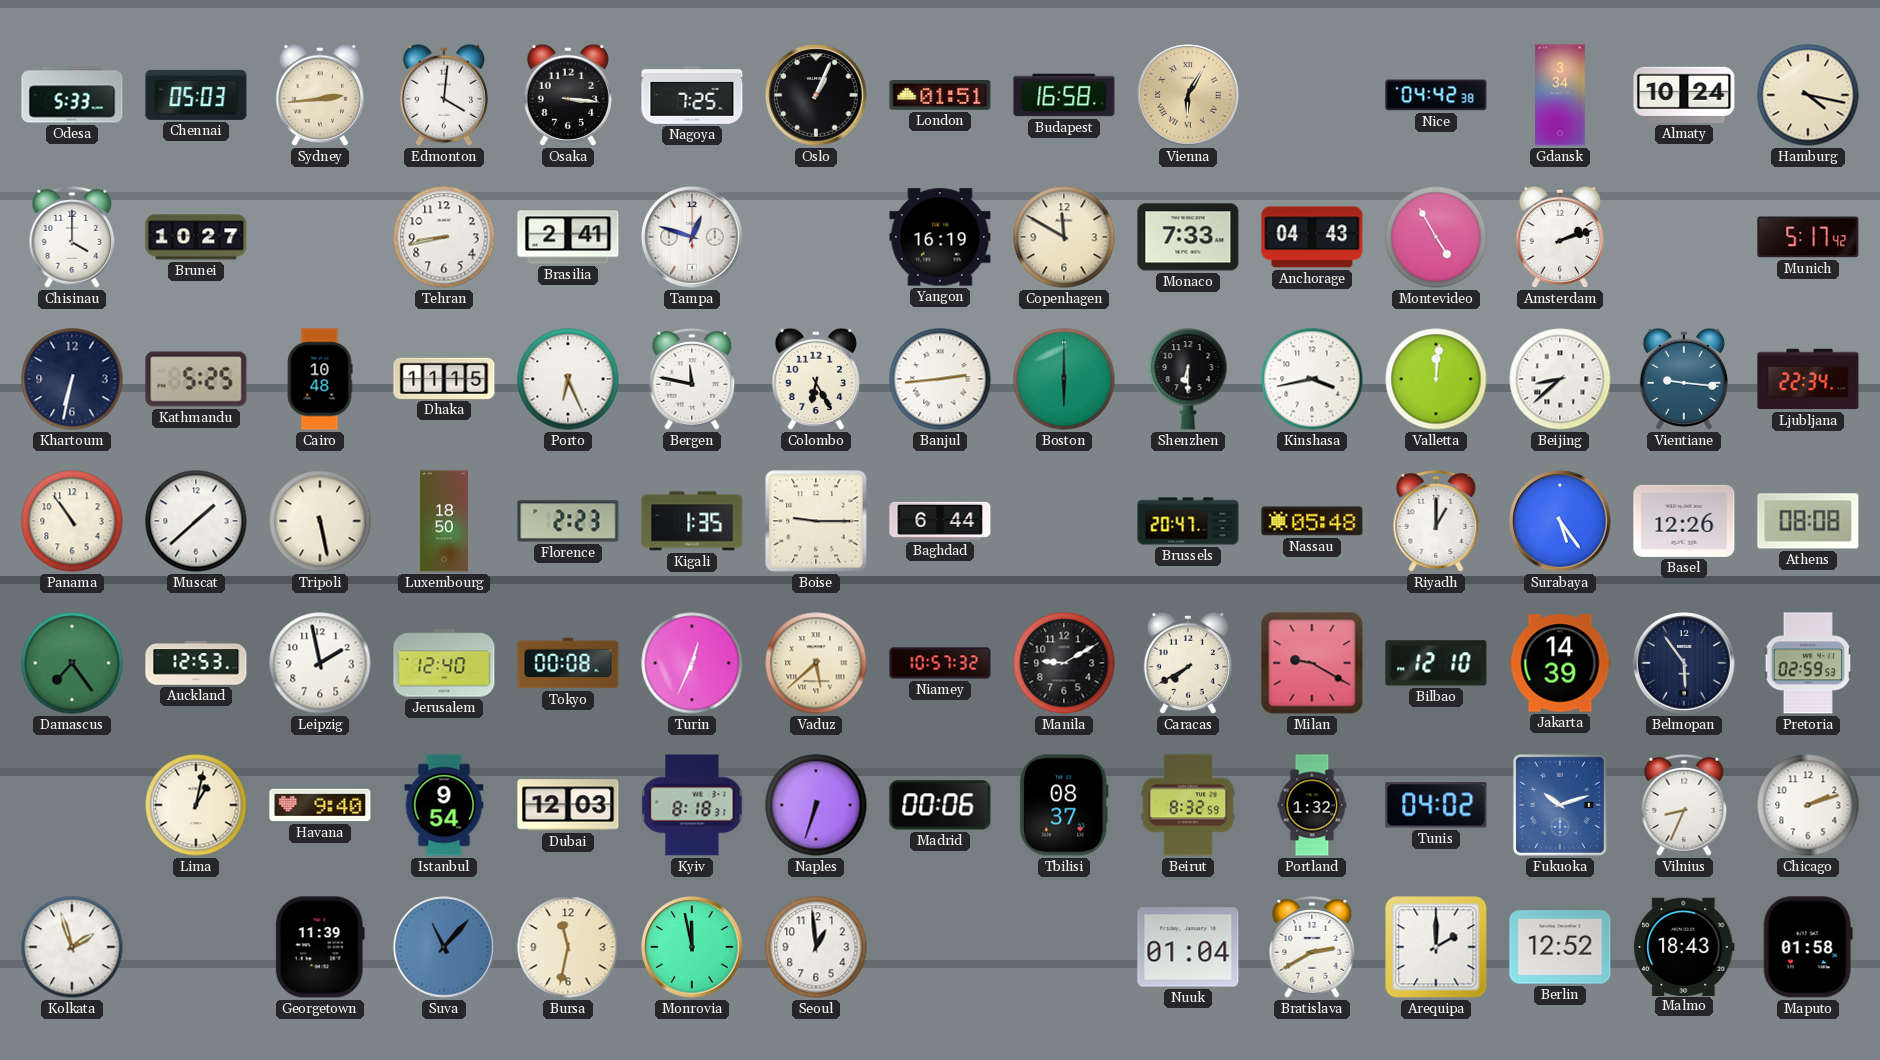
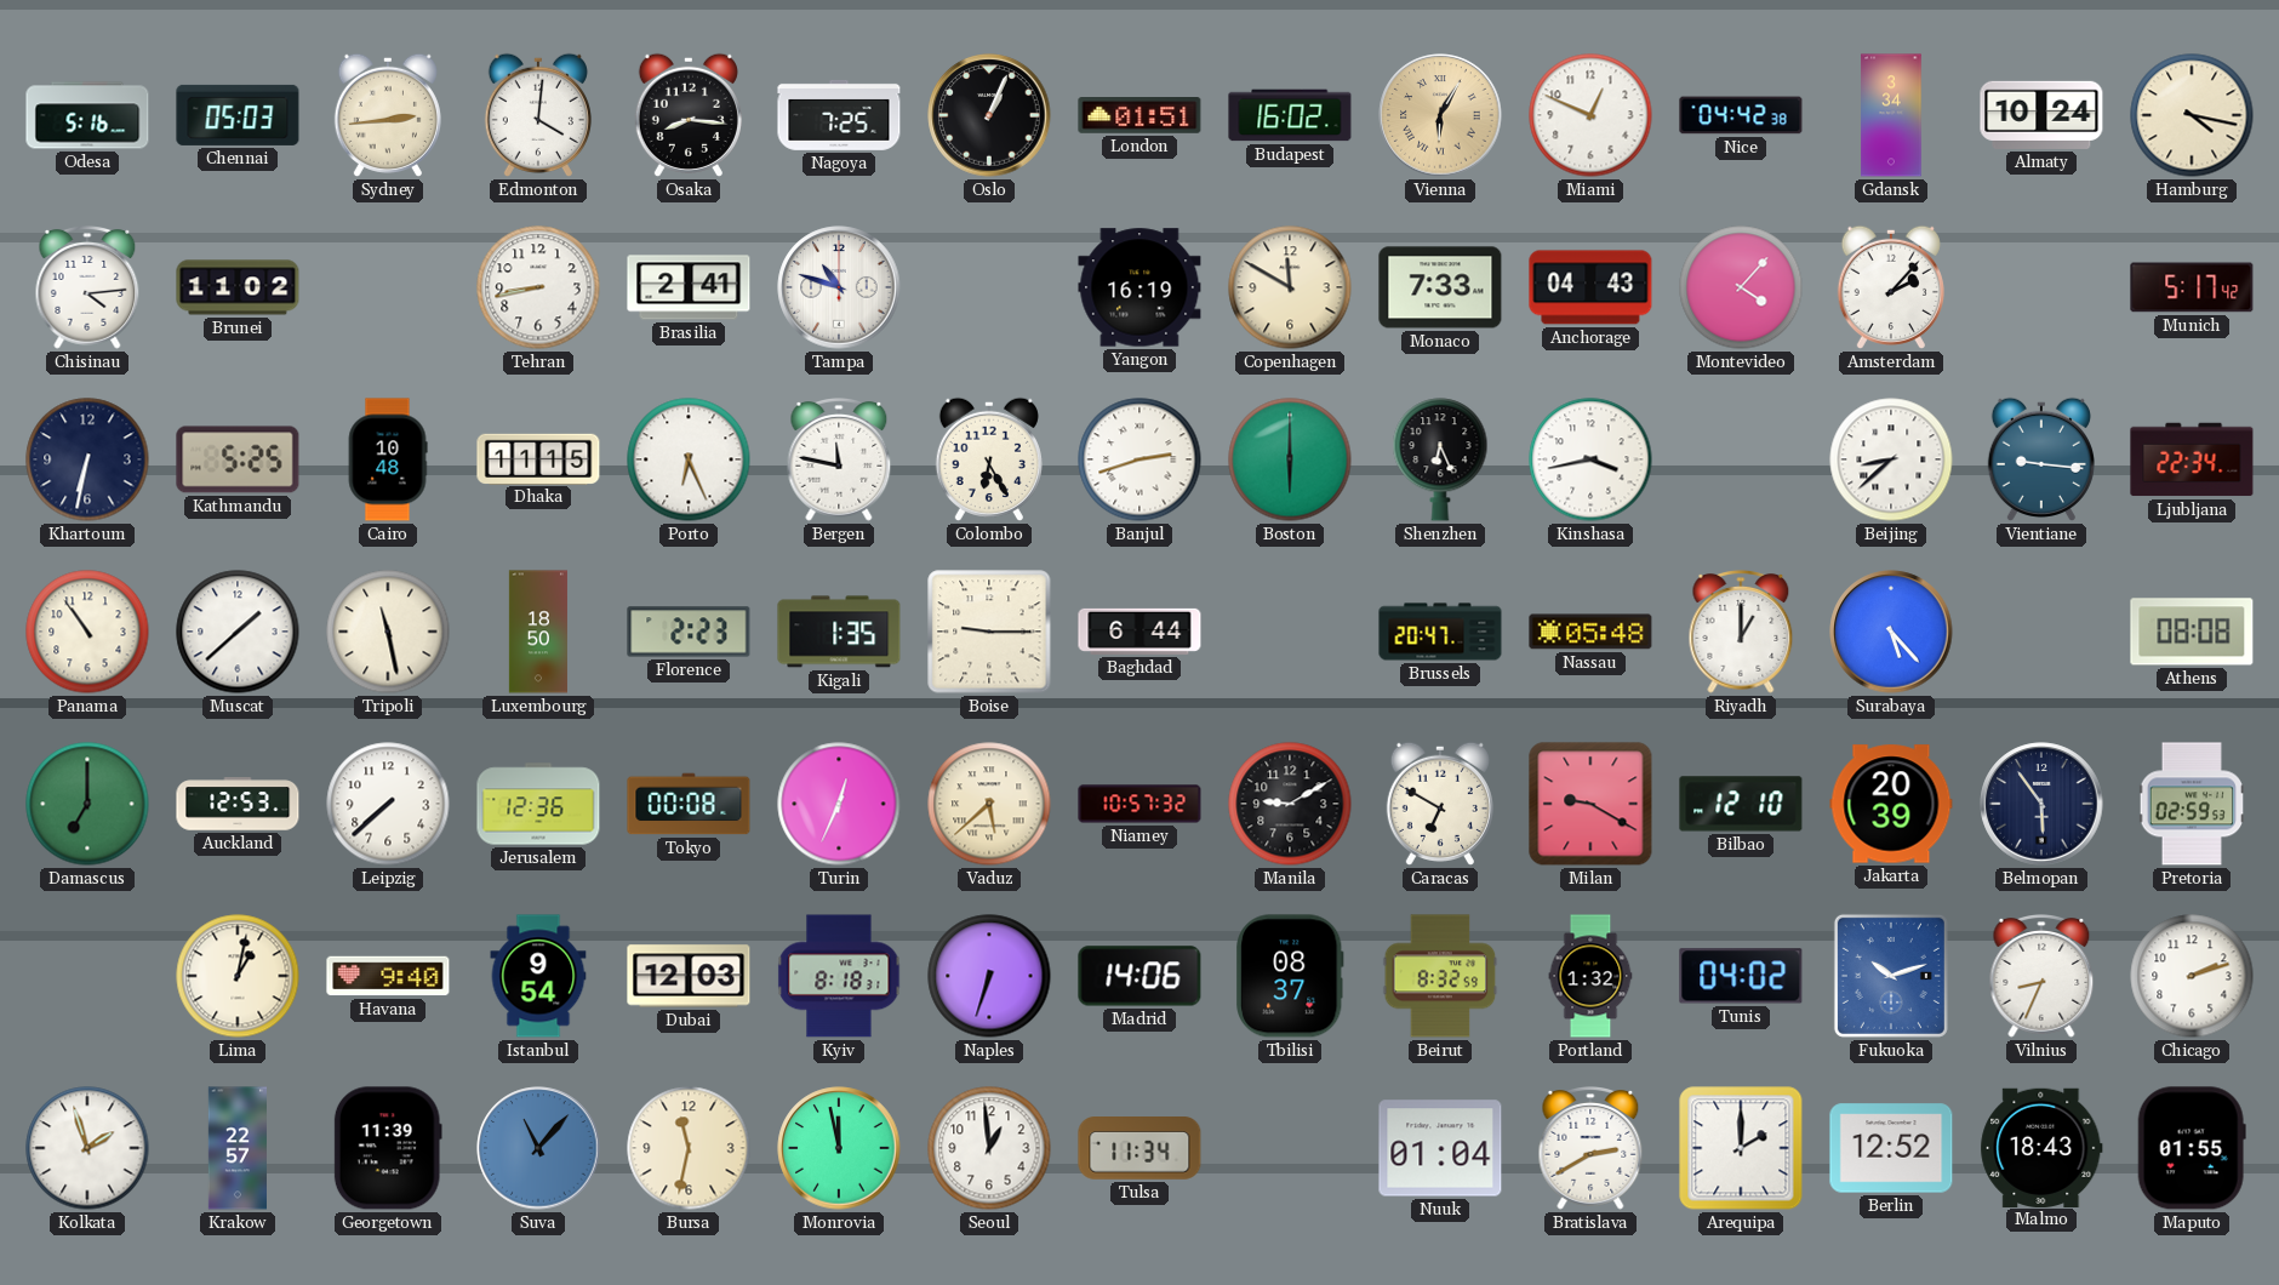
Odesa: 5:33 -> 5:16
Osaka: 3:16 -> 8:16
Budapest: 16:58 -> 16:02
Miami: none -> 12:49
Chisinau: 4:00 -> 4:14
Brunei: 10:27 -> 11:02
Tampa: 12:48 -> 10:48
Montevideo: 4:55 -> 4:07
Amsterdam: 2:12 -> 2:07
Banjul: 2:44 -> 2:42
Shenzhen: 6:30 -> 6:26
Valletta: 12:01 -> none
Tripoli: 5:28 -> 11:28
Surabaya: 5:24 -> 5:23
Basel: 12:26 -> none
Damascus: 7:24 -> 7:00
Leipzig: 1:58 -> 7:38
Jerusalem: 12:40 -> 12:36
Caracas: 7:40 -> 6:50
Jakarta: 14:39 -> 20:39
Madrid: 00:06 -> 14:06
Krakow: none -> 22:57
Tulsa: none -> 11:34
Maputo: 01:58 -> 01:55
